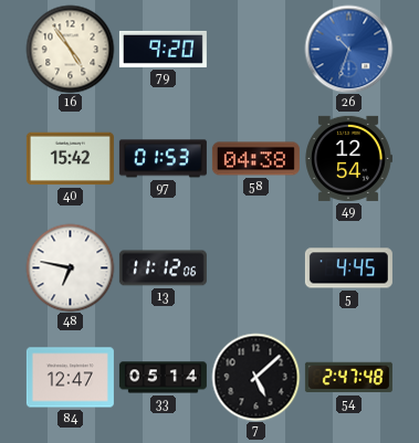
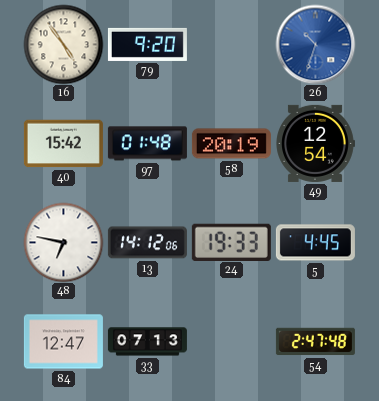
97: 01:53 -> 01:48
58: 04:38 -> 20:19
13: 11:12 -> 14:12
24: none -> 19:33
33: 05:14 -> 07:13
7: 5:08 -> none
